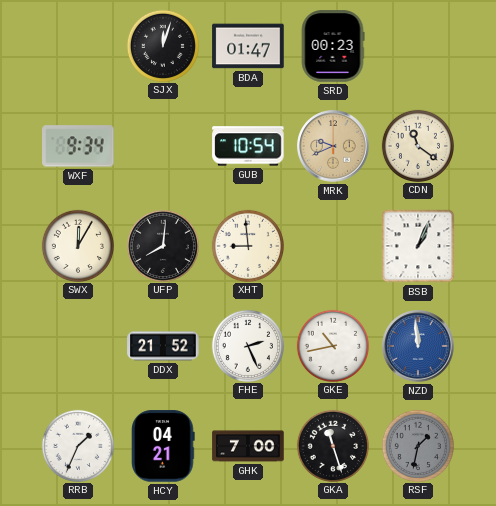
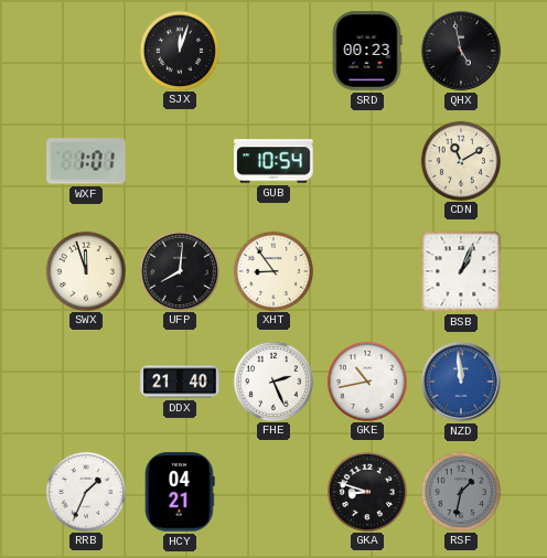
BDA: 01:47 -> none
QHX: none -> 4:58
WXF: 9:34 -> 1:01
MRK: 9:41 -> none
CDN: 11:21 -> 11:10
SWX: 12:05 -> 11:57
XHT: 8:59 -> 8:54
DDX: 21:52 -> 21:40
GHK: 7:00 -> none
GKA: 11:27 -> 8:48
